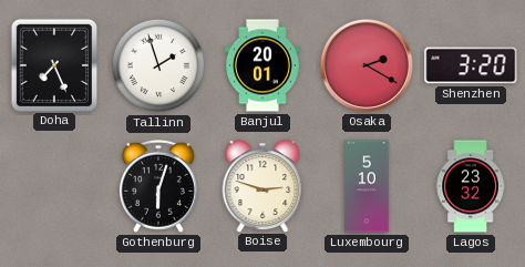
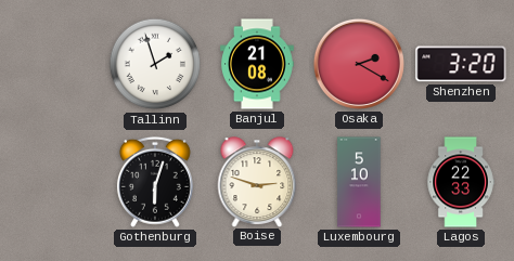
Doha: 7:26 -> none
Banjul: 20:01 -> 21:08
Lagos: 23:32 -> 22:33
